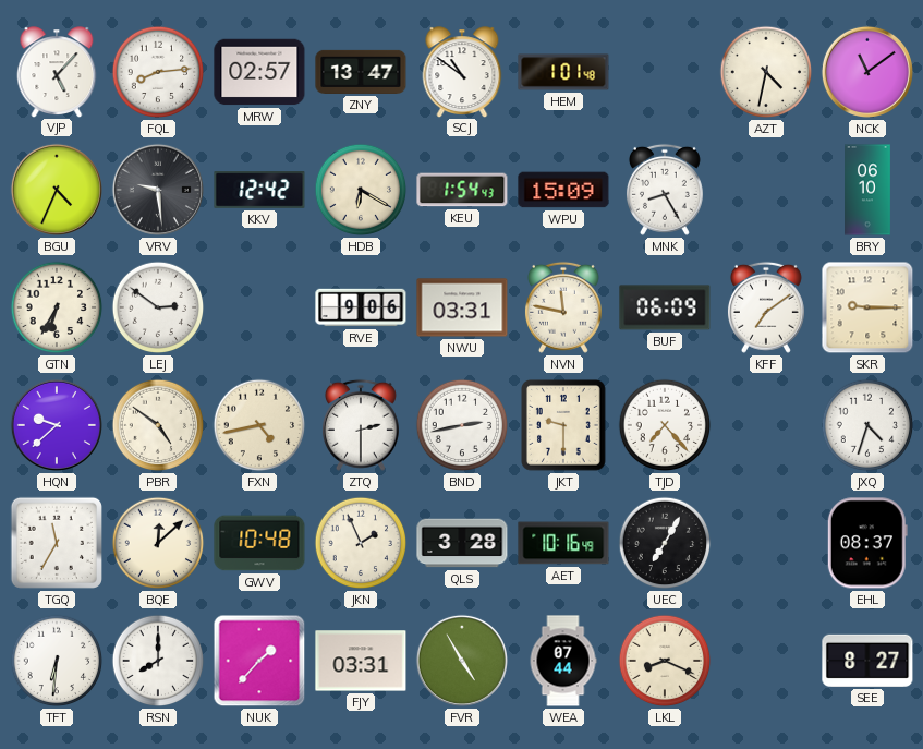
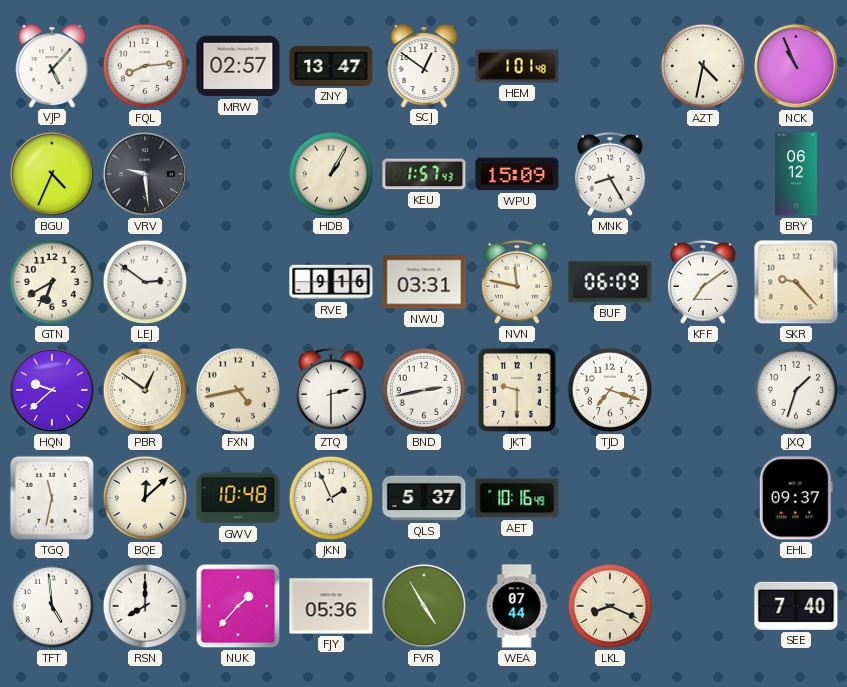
SCJ: 10:51 -> 12:51
NCK: 11:09 -> 10:56
KKV: 12:42 -> none
HDB: 6:20 -> 1:05
KEU: 1:54 -> 1:57
BRY: 06:10 -> 06:12
GTN: 6:35 -> 6:40
RVE: 9:06 -> 9:16
SKR: 9:15 -> 9:23
PBR: 4:51 -> 12:51
TJD: 7:23 -> 7:18
JXQ: 4:33 -> 1:33
TGQ: 11:35 -> 11:32
QLS: 3:28 -> 5:37
UEC: 7:05 -> none
EHL: 08:37 -> 09:37
TFT: 6:31 -> 4:59
FJY: 03:31 -> 05:36
SEE: 8:27 -> 7:40
